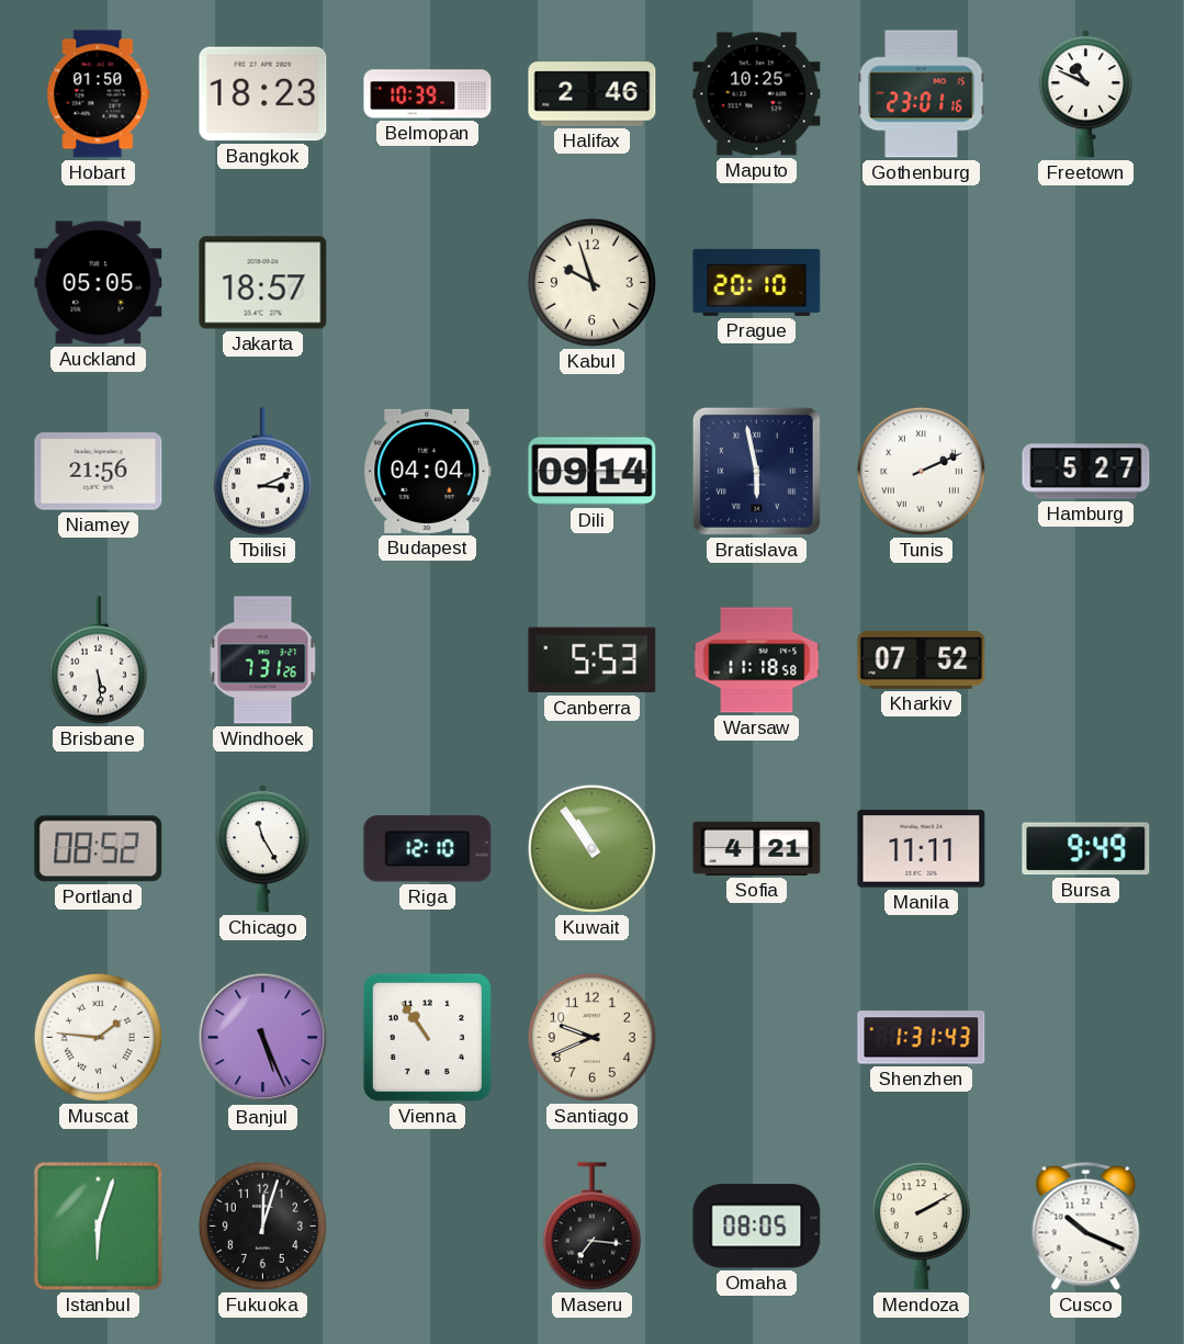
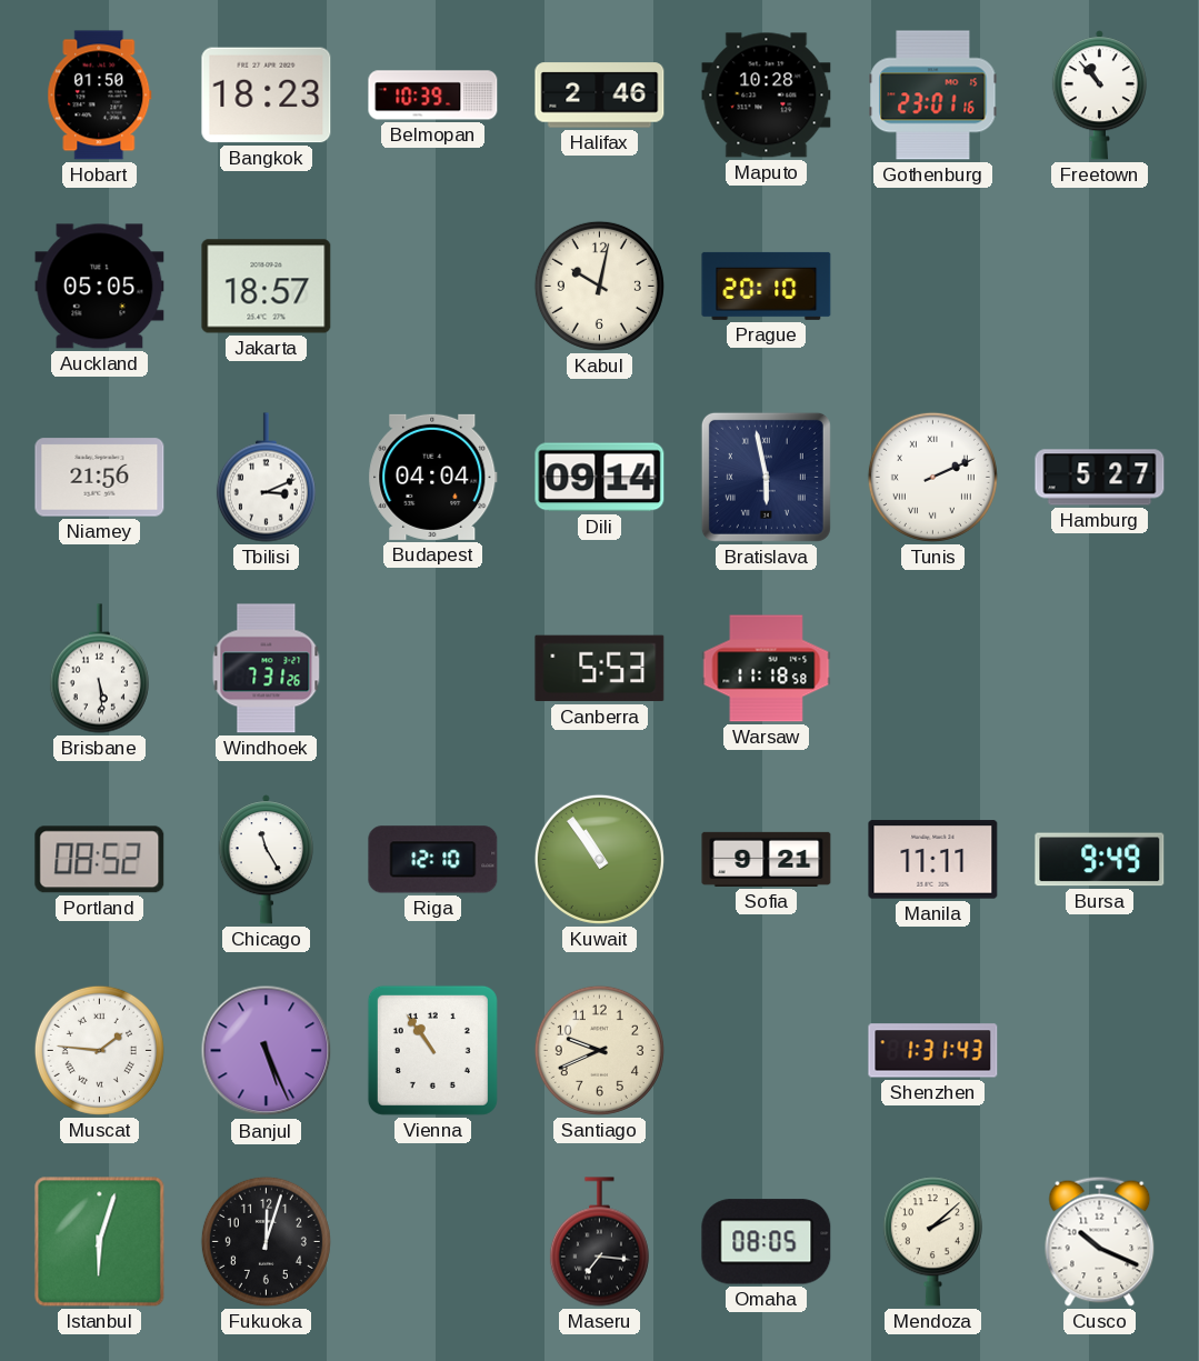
Maputo: 10:25 -> 10:28
Freetown: 10:49 -> 10:53
Kabul: 9:57 -> 10:02
Kharkiv: 07:52 -> none
Sofia: 4:21 -> 9:21
Mendoza: 2:10 -> 2:08
